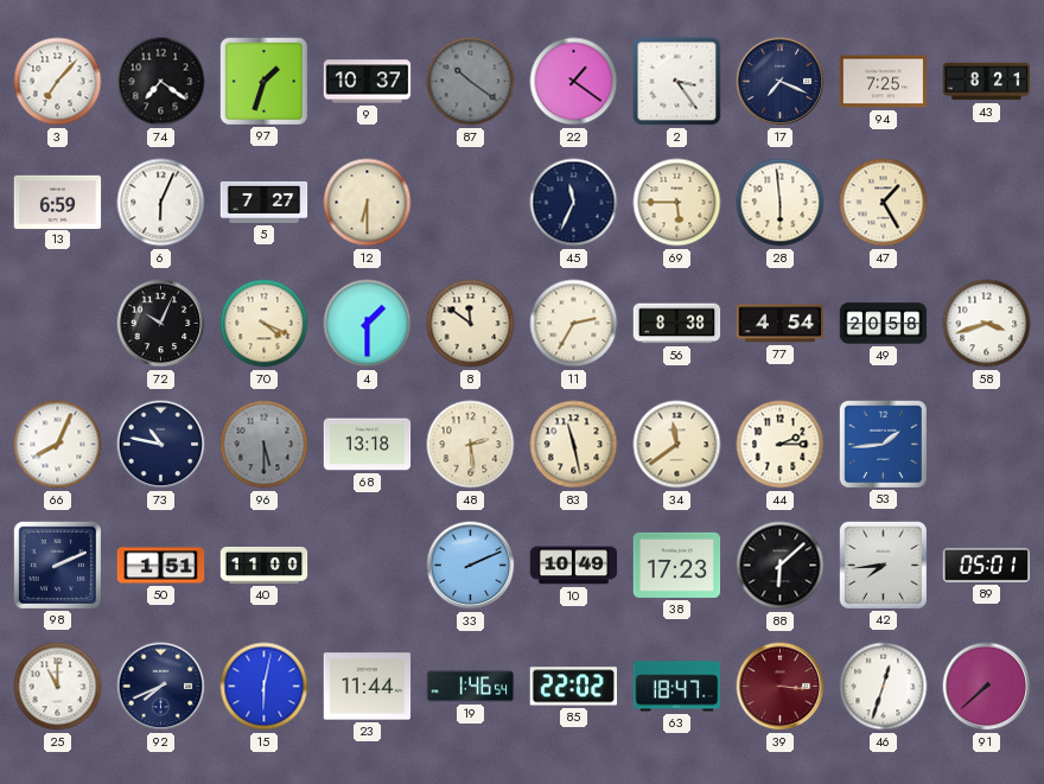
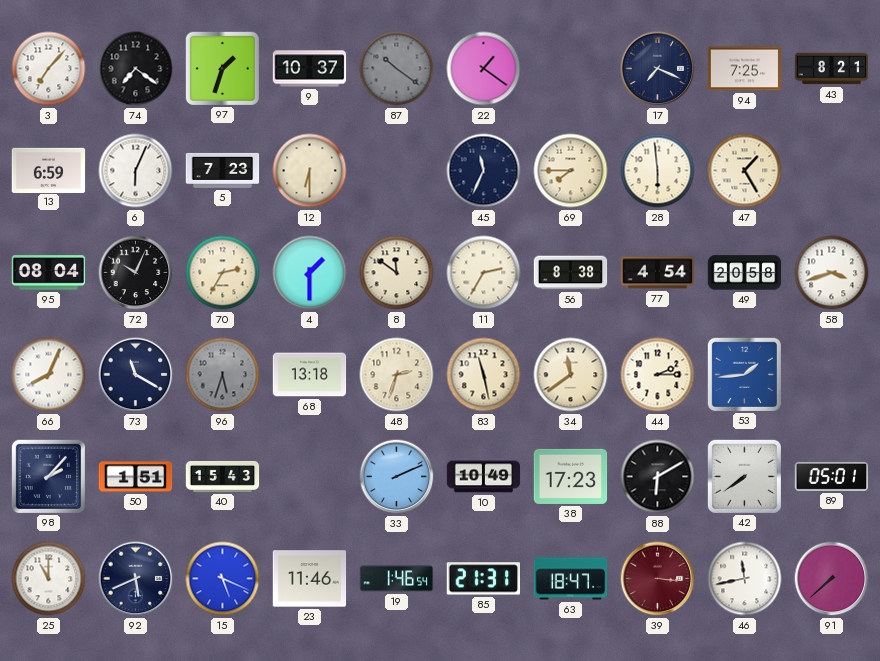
2: 3:24 -> none
5: 7:27 -> 7:23
69: 5:45 -> 7:45
95: none -> 08:04
70: 4:19 -> 2:35
73: 10:47 -> 11:20
96: 5:30 -> 5:33
48: 2:29 -> 2:33
98: 2:11 -> 2:07
40: 11:00 -> 15:43
88: 6:08 -> 6:10
42: 7:44 -> 7:39
92: 7:41 -> 5:41
15: 6:02 -> 5:19
23: 11:44 -> 11:46
85: 22:02 -> 21:31
46: 12:33 -> 11:43
